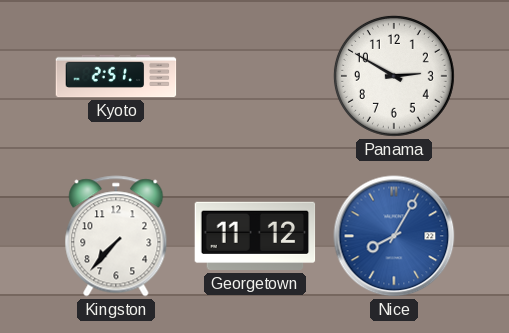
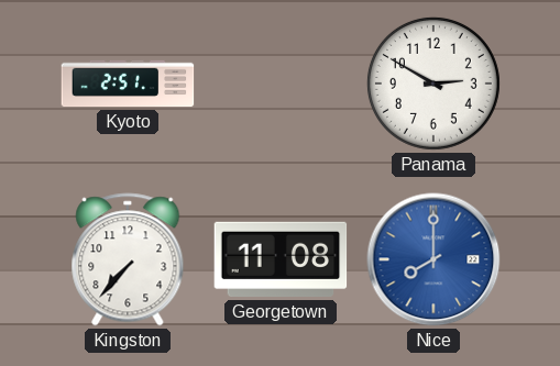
Georgetown: 11:12 -> 11:08
Nice: 8:05 -> 8:00
